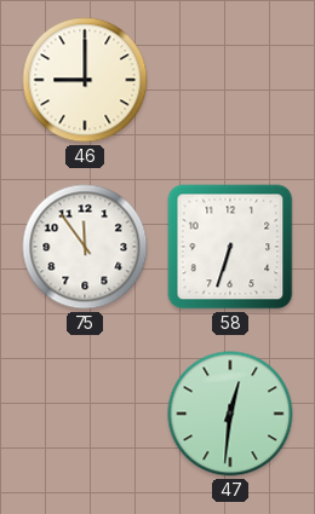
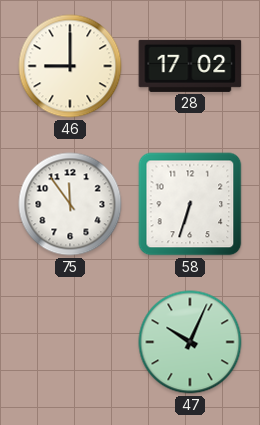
28: none -> 17:02
47: 12:31 -> 10:04
